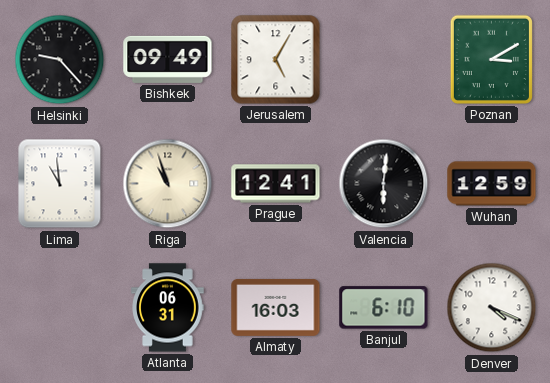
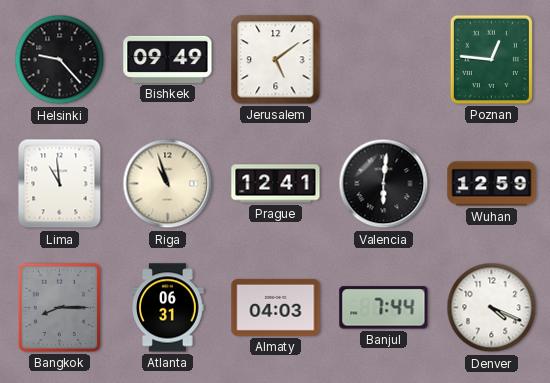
Jerusalem: 5:05 -> 5:09
Poznan: 3:10 -> 12:46
Bangkok: none -> 8:15
Almaty: 16:03 -> 04:03
Banjul: 6:10 -> 7:44
